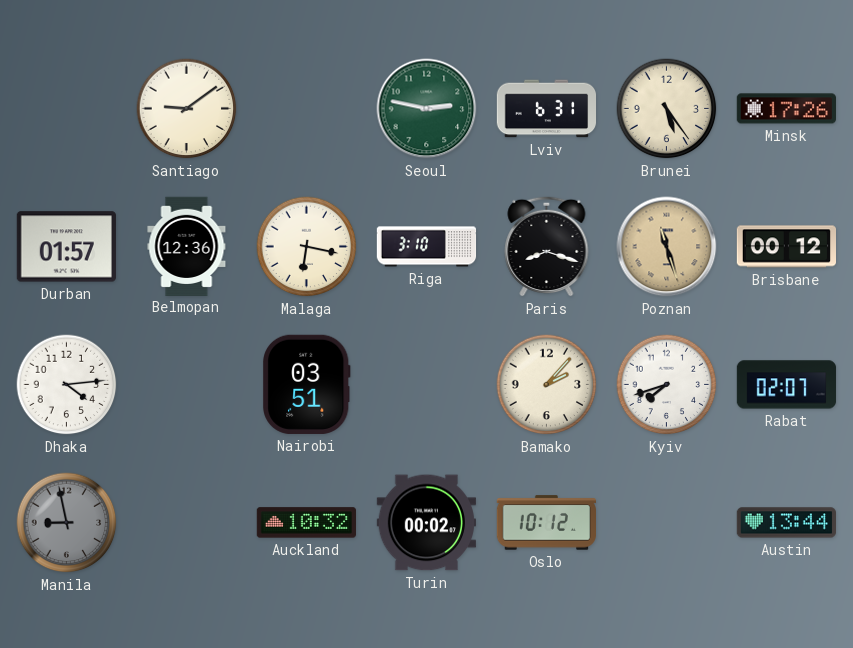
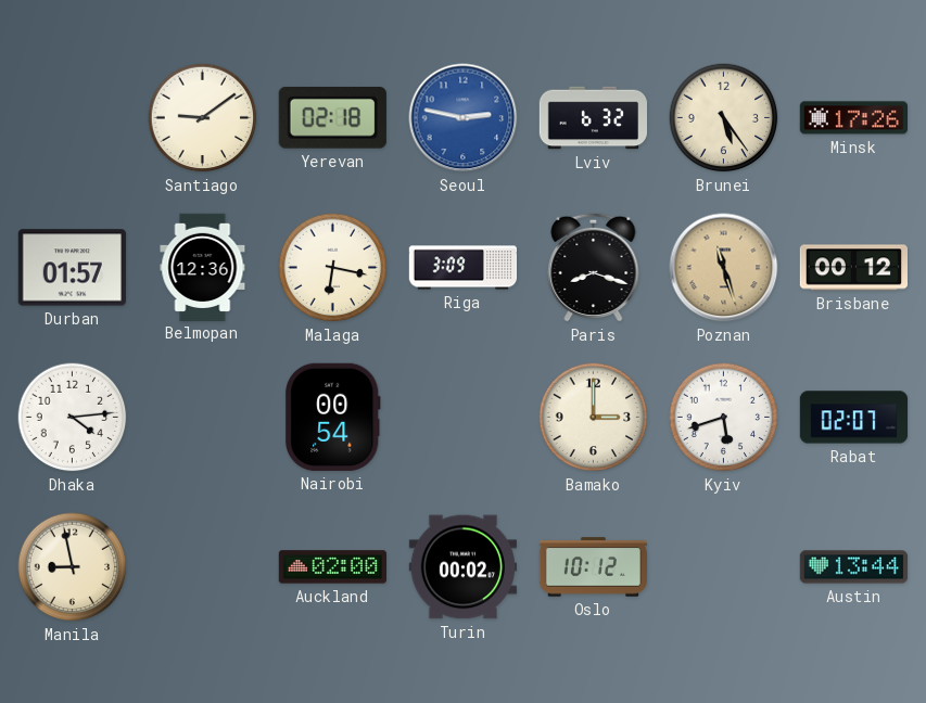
Yerevan: none -> 02:18
Seoul dial: green -> blue
Lviv: 6:31 -> 6:32
Riga: 3:10 -> 3:09
Nairobi: 03:51 -> 00:54
Bamako: 2:07 -> 3:00
Kyiv: 7:42 -> 5:42
Manila dial: grey -> cream
Auckland: 10:32 -> 02:00
